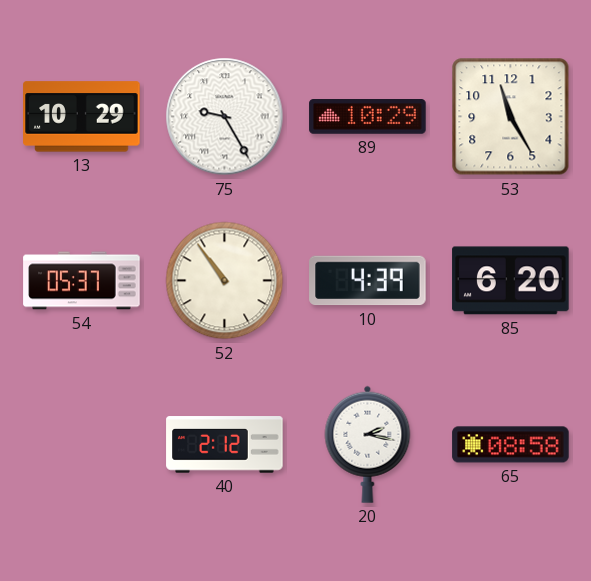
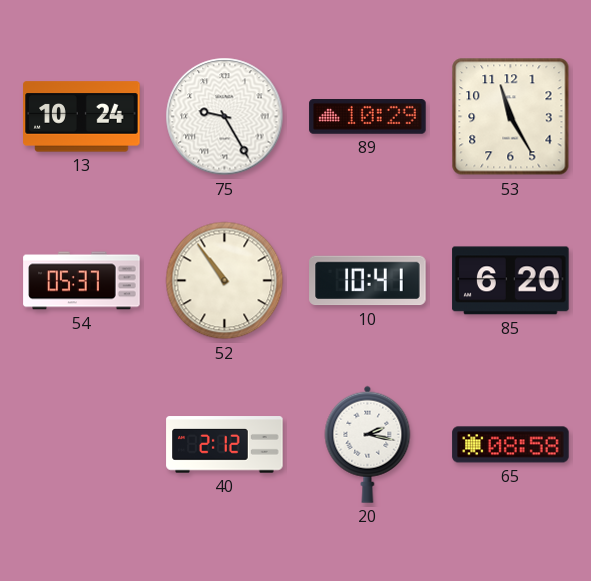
13: 10:29 -> 10:24
10: 4:39 -> 10:41
